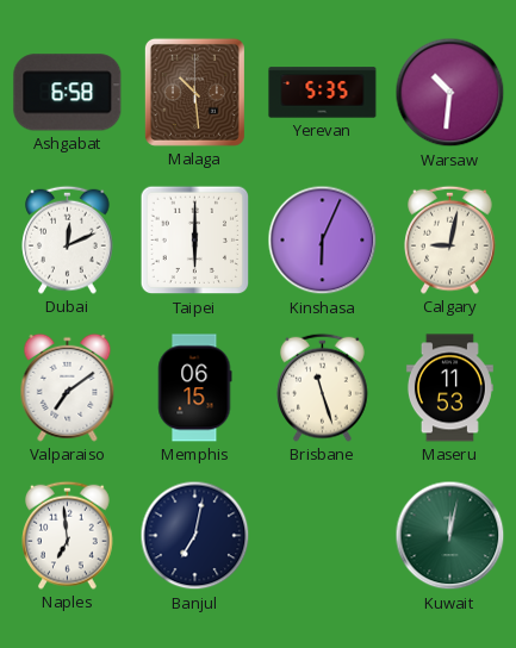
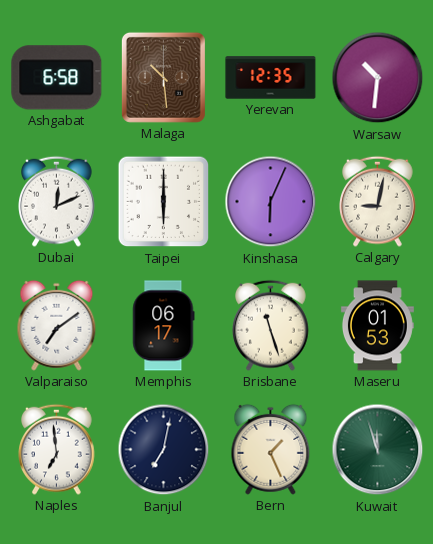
Yerevan: 5:35 -> 12:35
Memphis: 06:15 -> 06:17
Maseru: 11:53 -> 01:53
Bern: none -> 1:26
Kuwait: 12:02 -> 11:57
